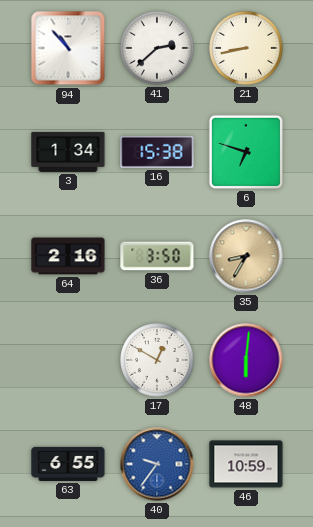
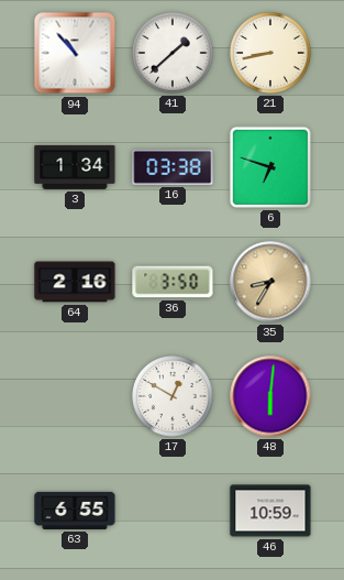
41: 2:38 -> 1:38
16: 15:38 -> 03:38
40: 9:36 -> none
